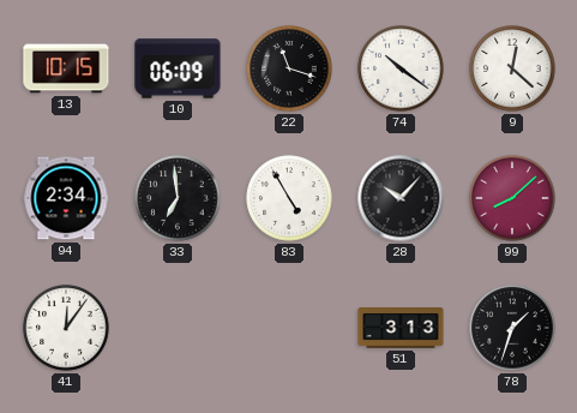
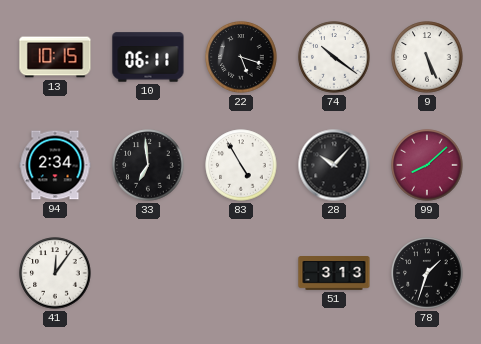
10: 06:09 -> 06:11
22: 11:18 -> 5:18
9: 12:22 -> 5:26
